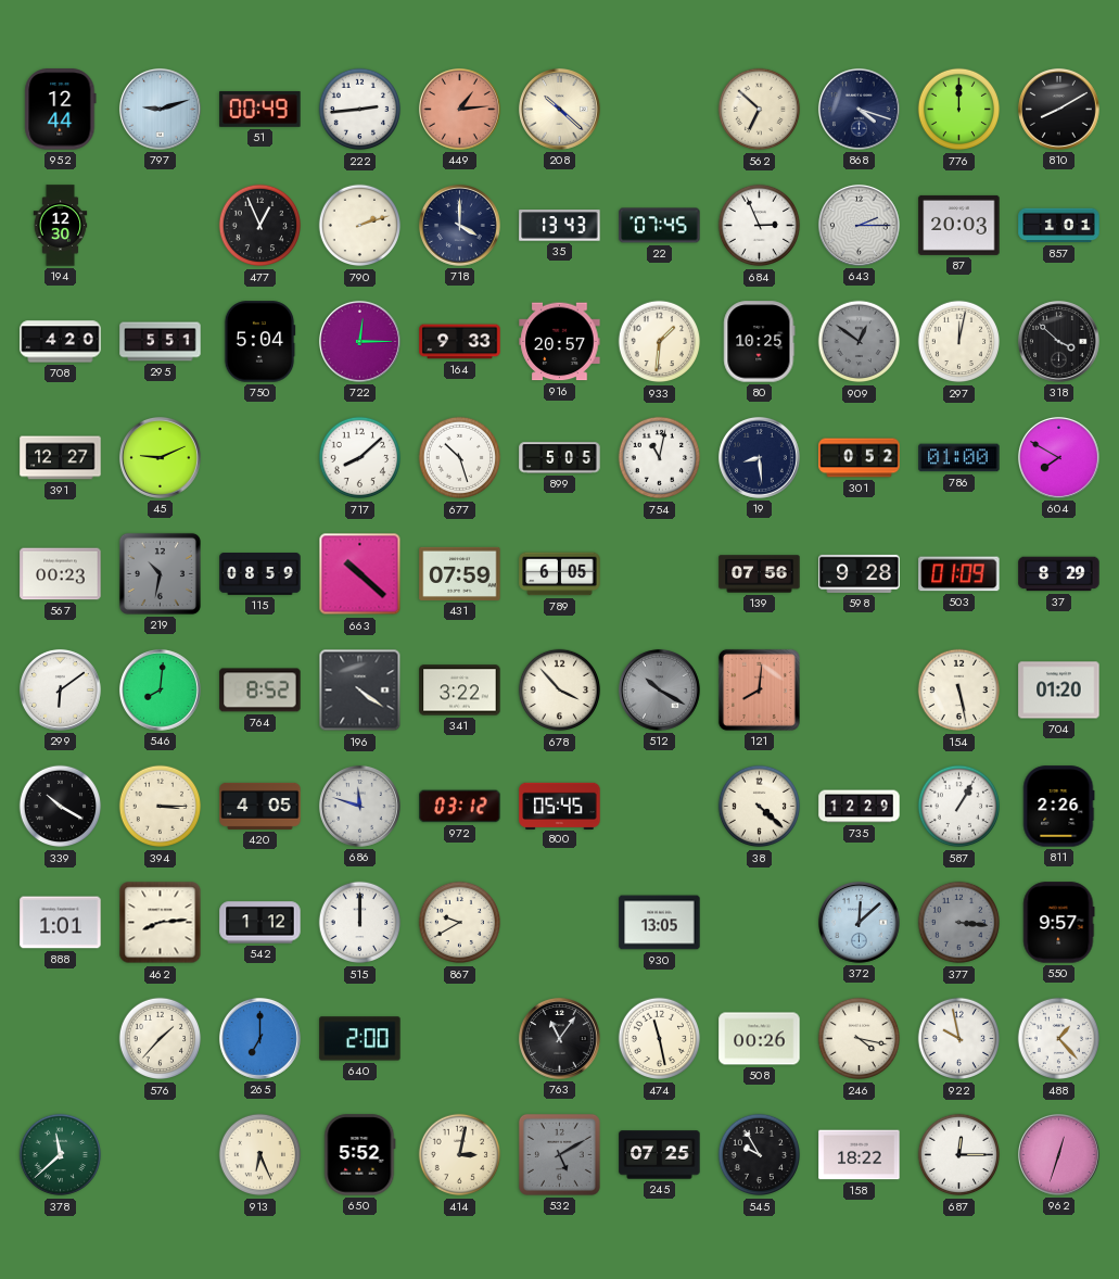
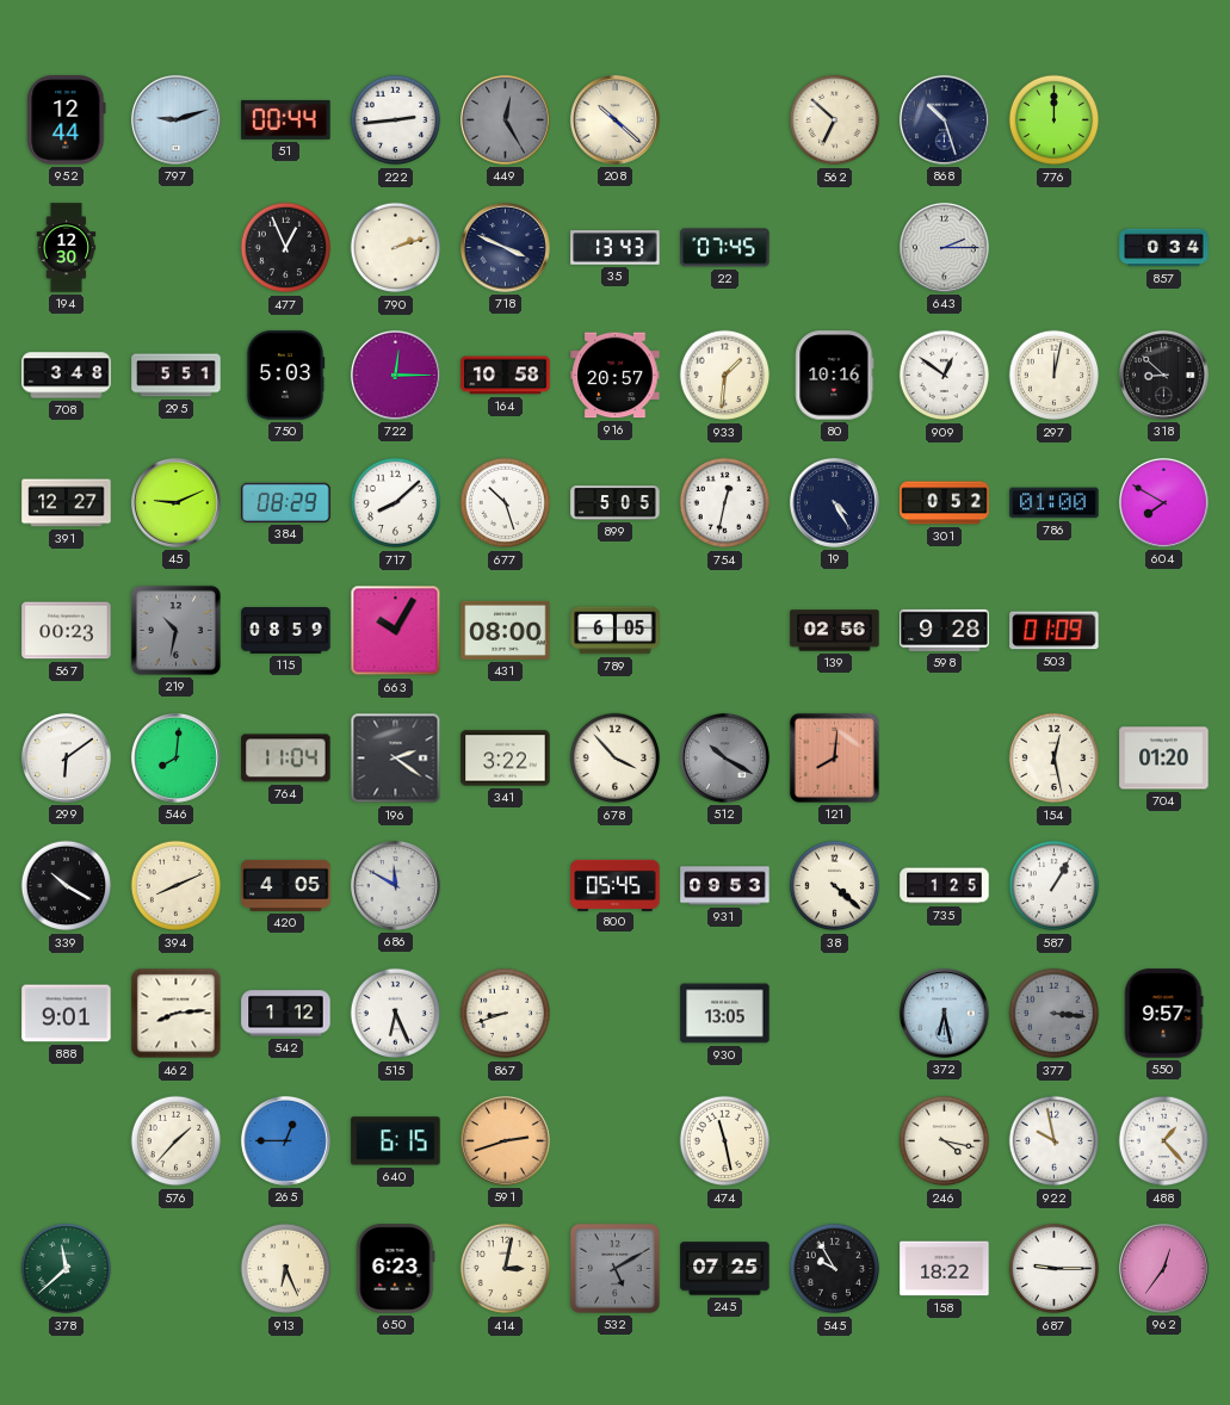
51: 00:49 -> 00:44
449: 1:14 -> 12:25
449 dial: salmon -> grey
868: 4:18 -> 10:27
810: 8:10 -> none
718: 4:00 -> 3:49
684: 2:56 -> none
87: 20:03 -> none
857: 1:01 -> 0:34
708: 4:20 -> 3:48
750: 5:04 -> 5:03
164: 9:33 -> 10:58
80: 10:25 -> 10:16
909 dial: grey -> white
318: 3:52 -> 8:52
384: none -> 08:29
754: 11:02 -> 12:32
19: 8:29 -> 4:25
663: 10:22 -> 10:05
431: 07:59 -> 08:00
139: 07:56 -> 02:56
37: 8:29 -> none
764: 8:52 -> 11:04
196: 4:21 -> 2:21
154: 5:28 -> 12:28
394: 3:15 -> 8:11
686: 11:48 -> 11:50
972: 03:12 -> none
931: none -> 09:53
735: 12:29 -> 1:25
811: 2:26 -> none
888: 1:01 -> 9:01
515: 12:00 -> 6:26
867: 9:40 -> 8:42
372: 12:08 -> 6:28
265: 7:00 -> 12:45
640: 2:00 -> 6:15
591: none -> 2:42
763: 11:06 -> none
508: 00:26 -> none
650: 5:52 -> 6:23
687: 12:15 -> 9:15
962: 12:33 -> 12:36
